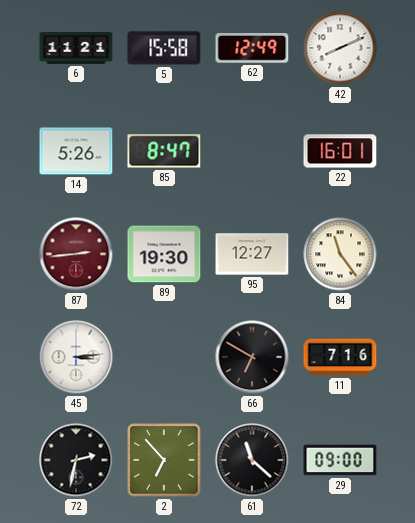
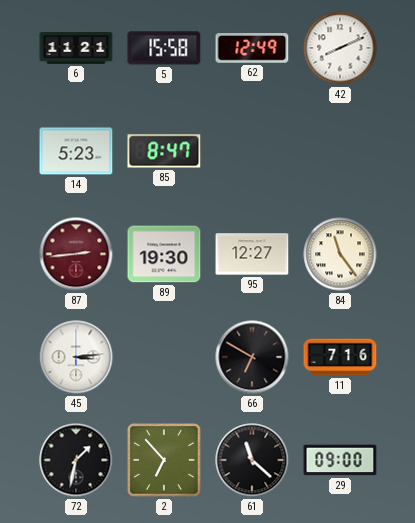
14: 5:26 -> 5:23
22: 16:01 -> none
72: 2:32 -> 1:32
